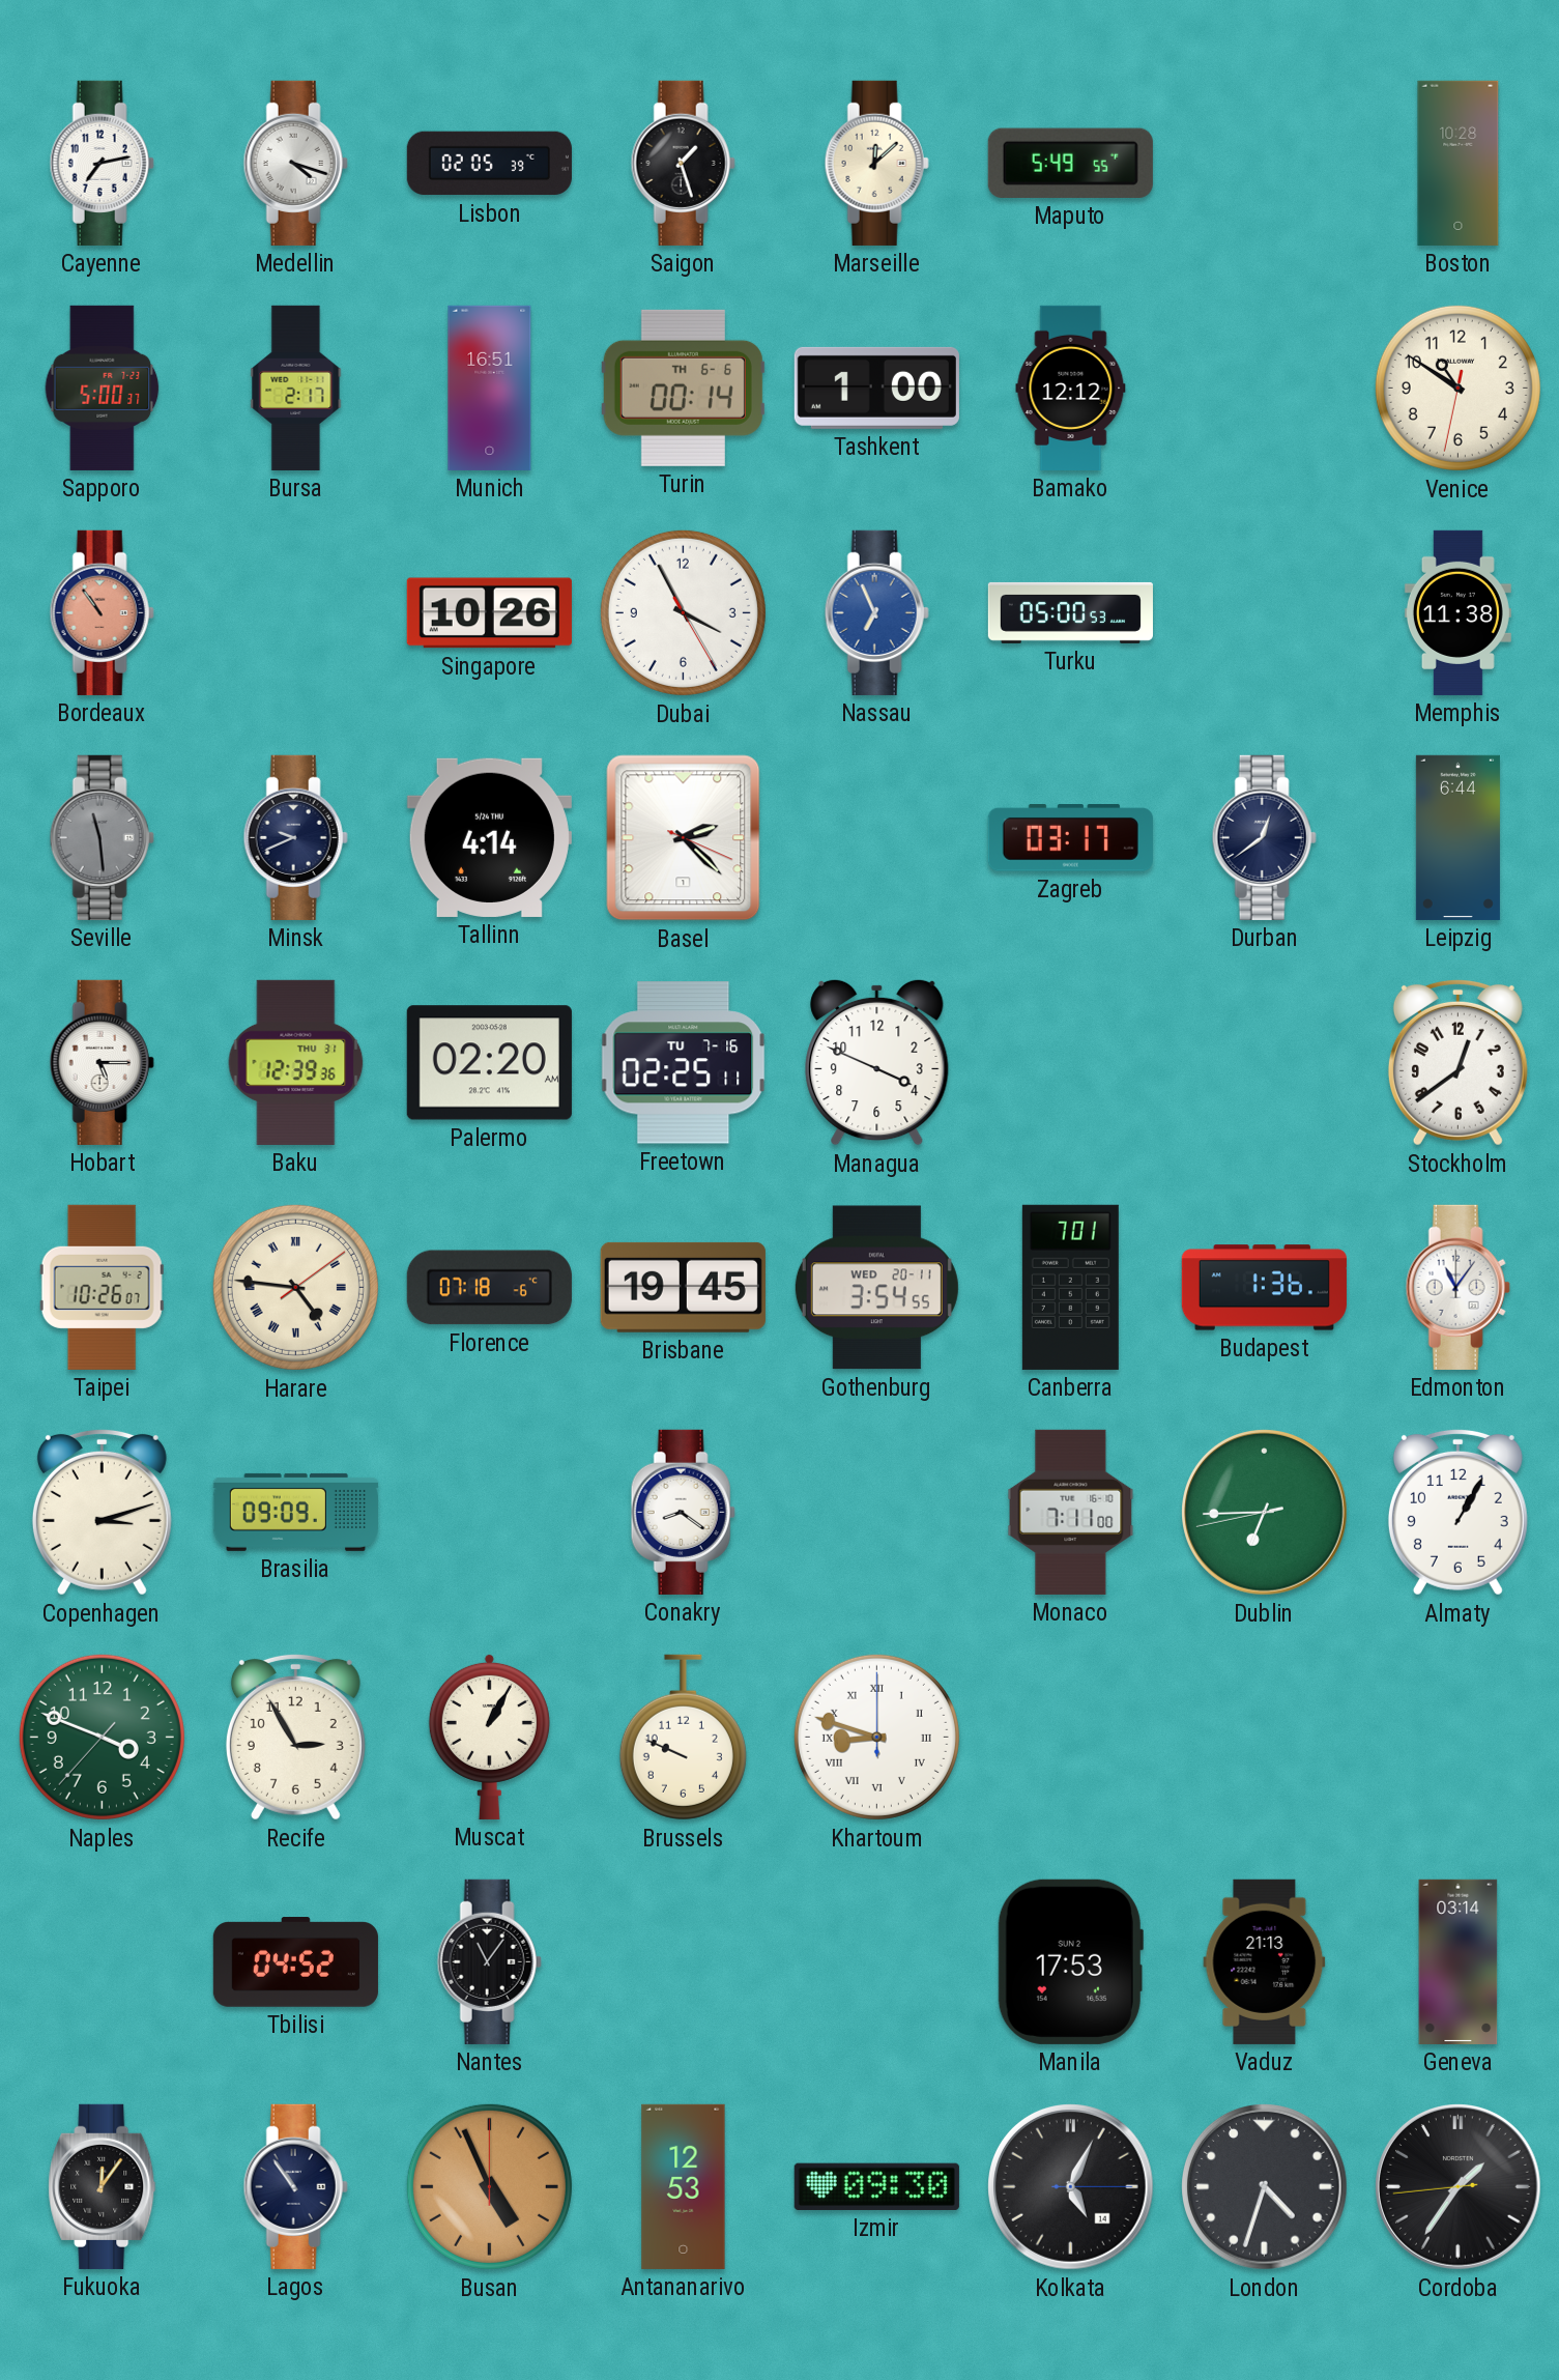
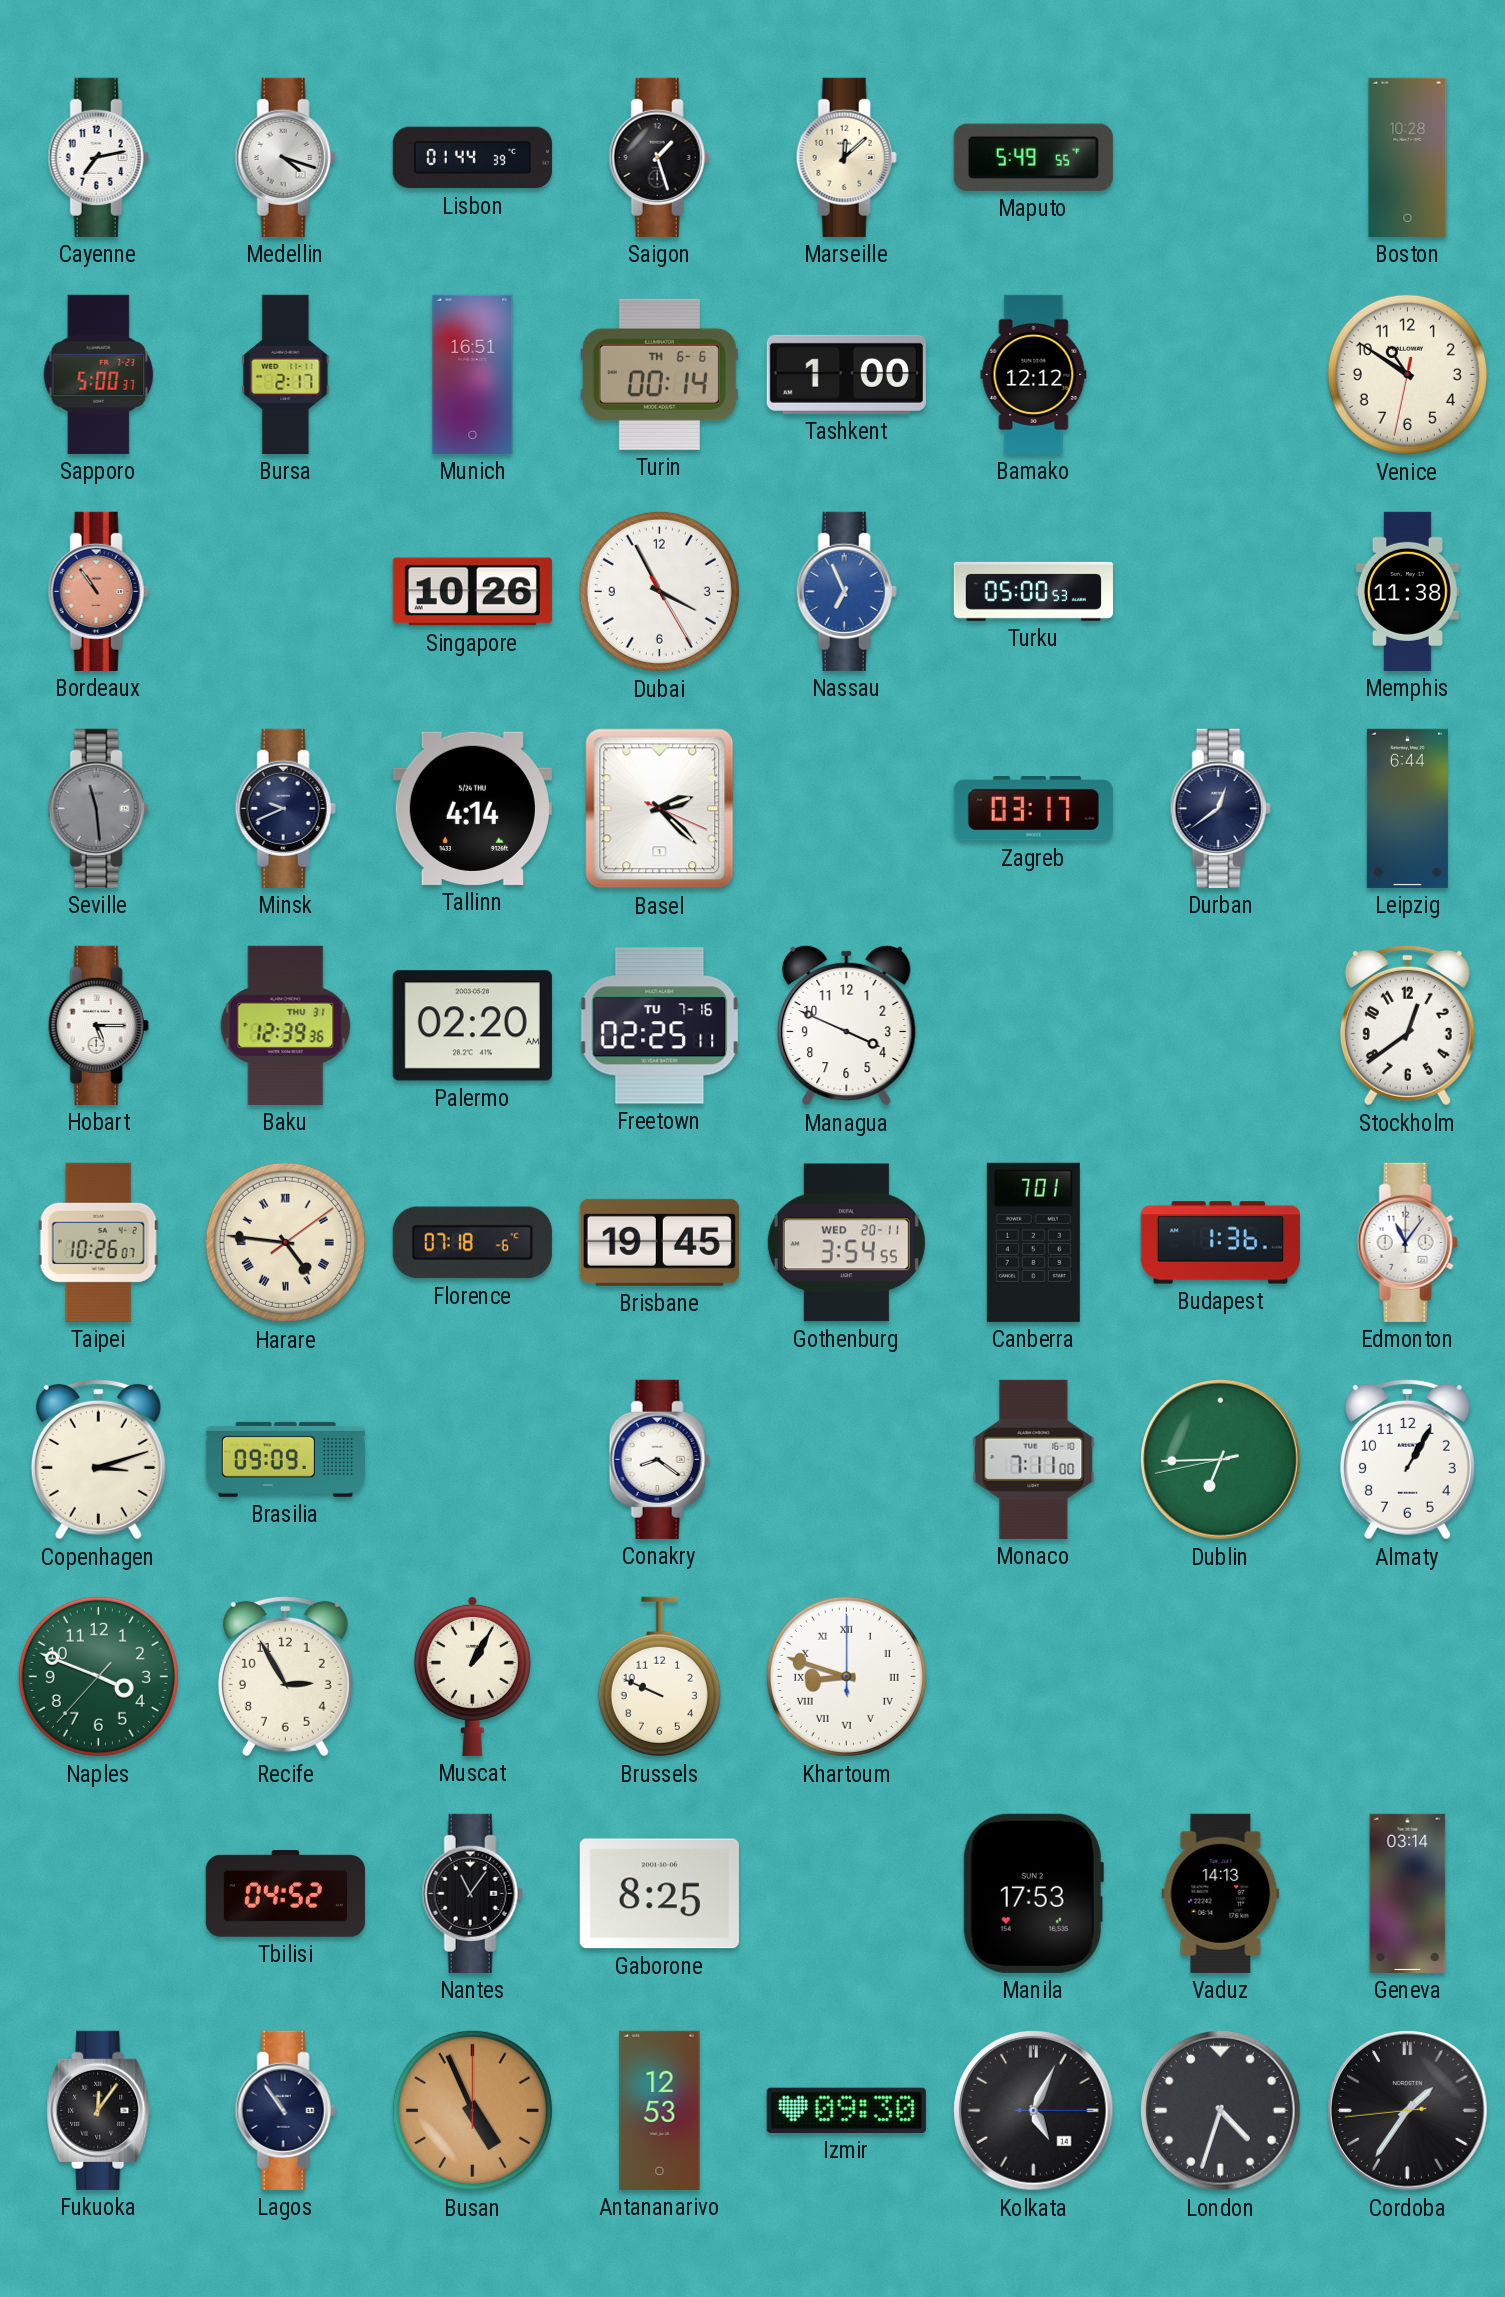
Lisbon: 02:05 -> 01:44
Gaborone: none -> 8:25
Vaduz: 21:13 -> 14:13
